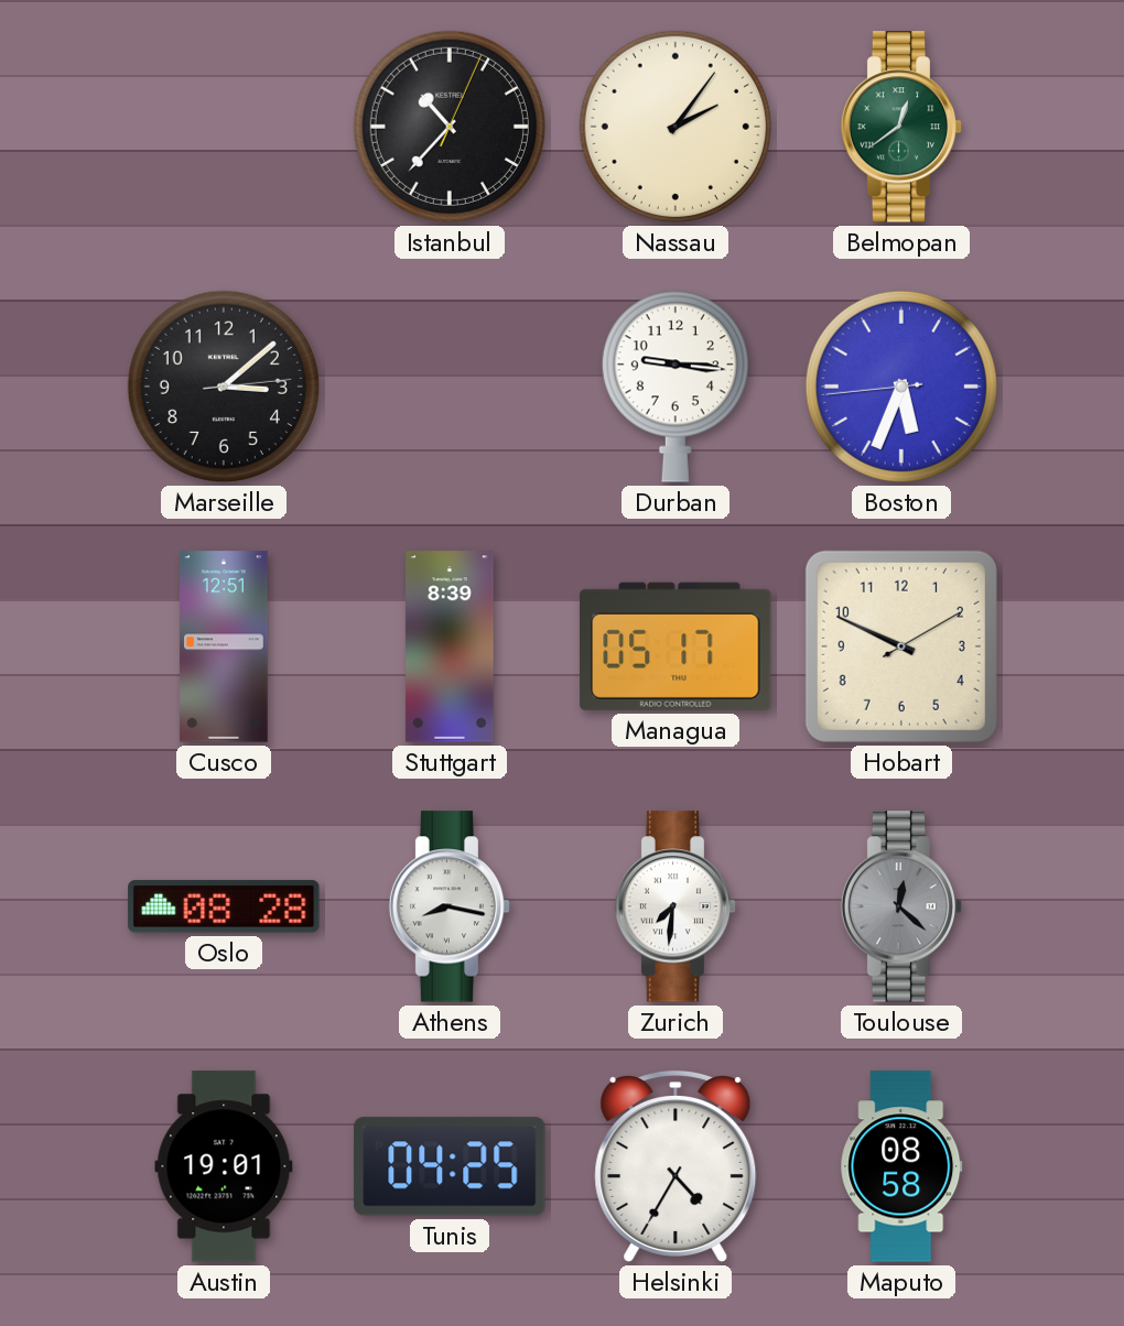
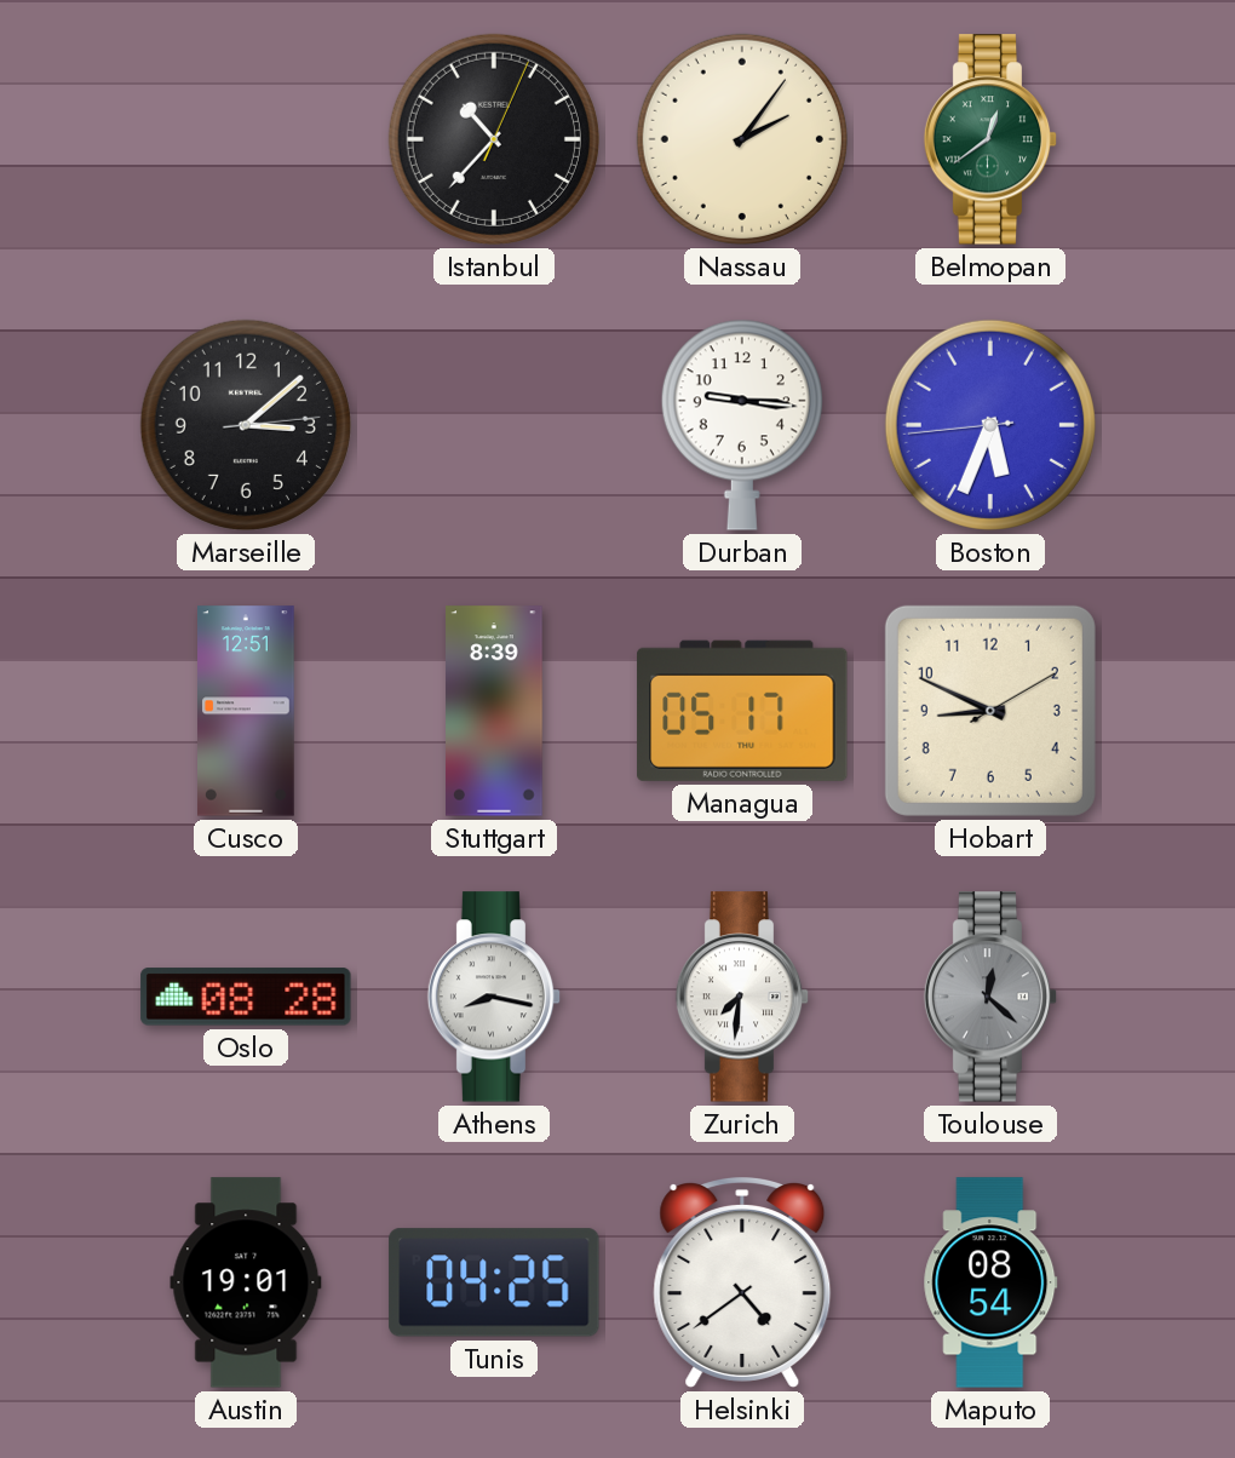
Hobart: 9:49 -> 8:49
Helsinki: 4:35 -> 4:39
Maputo: 08:58 -> 08:54
